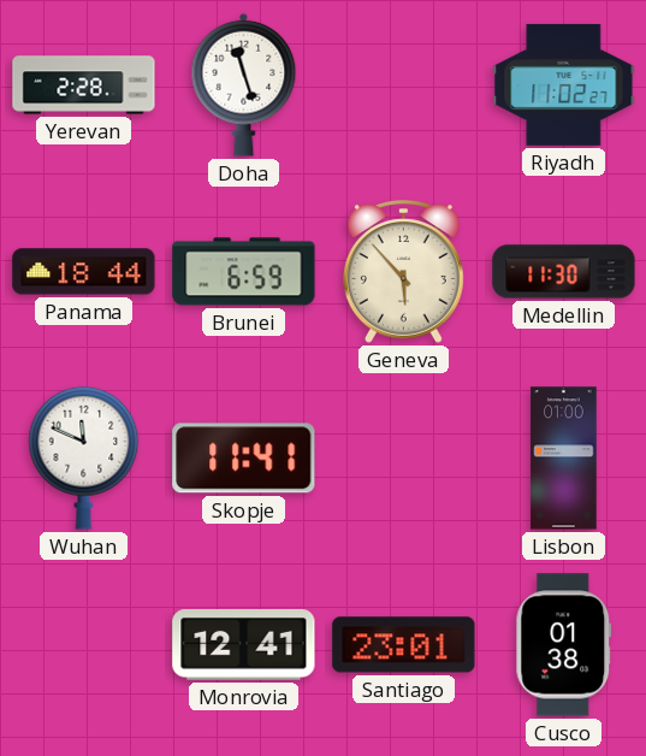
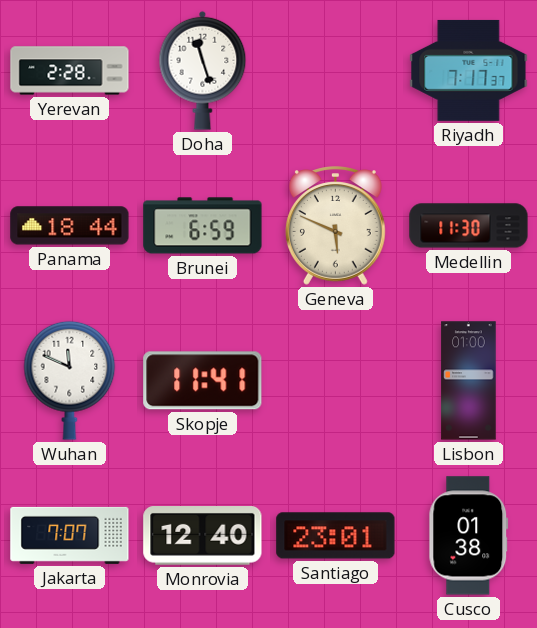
Riyadh: 11:02 -> 7:17
Geneva: 5:53 -> 5:49
Jakarta: none -> 7:07
Monrovia: 12:41 -> 12:40
